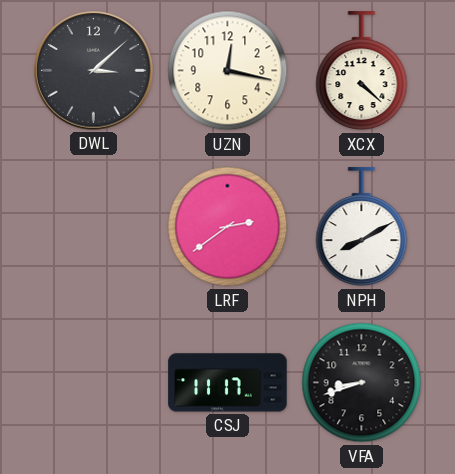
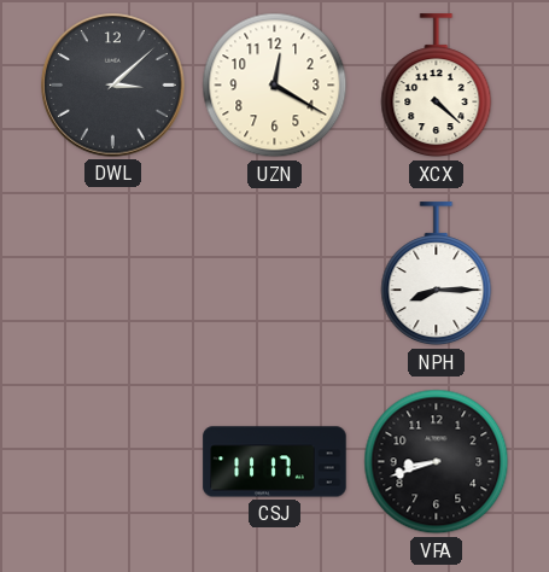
UZN: 12:17 -> 12:20
LRF: 2:39 -> none
NPH: 8:10 -> 8:15
